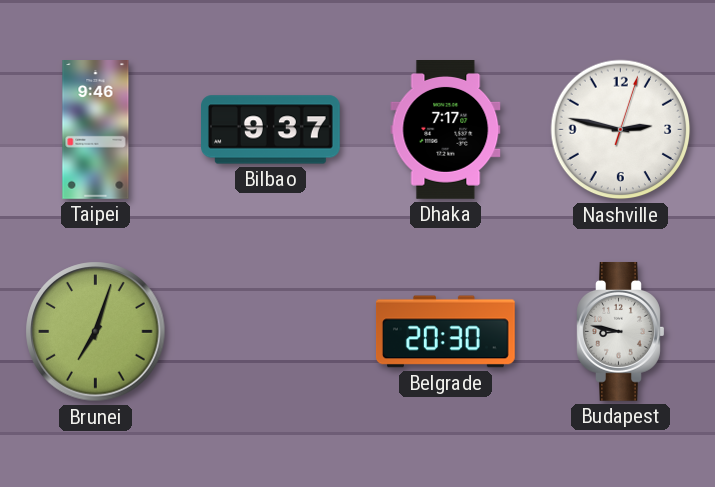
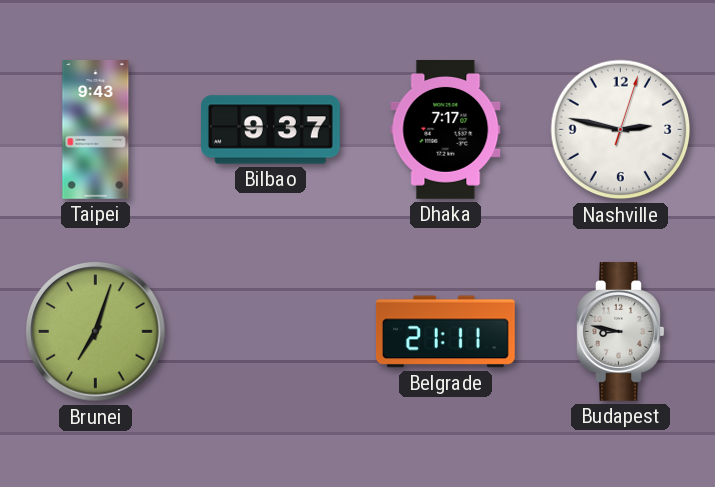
Taipei: 9:46 -> 9:43
Belgrade: 20:30 -> 21:11
